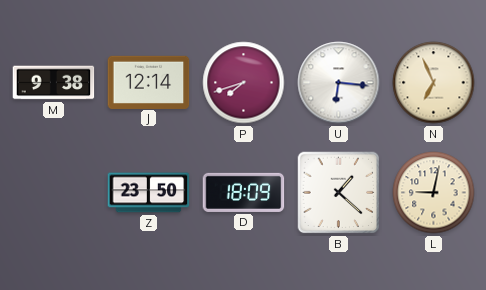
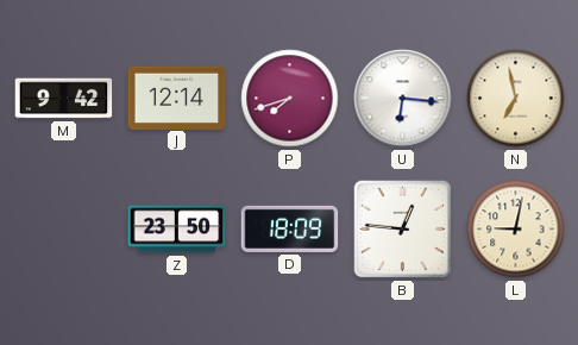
M: 9:38 -> 9:42
N: 6:56 -> 6:58
B: 1:22 -> 12:46
